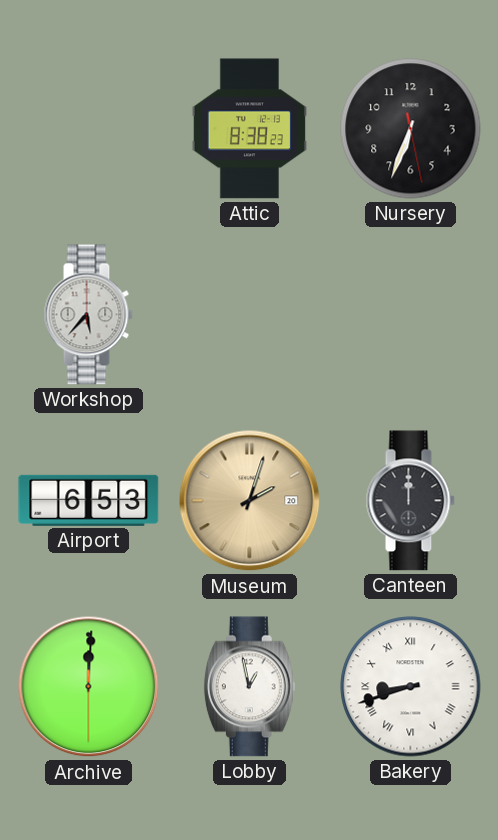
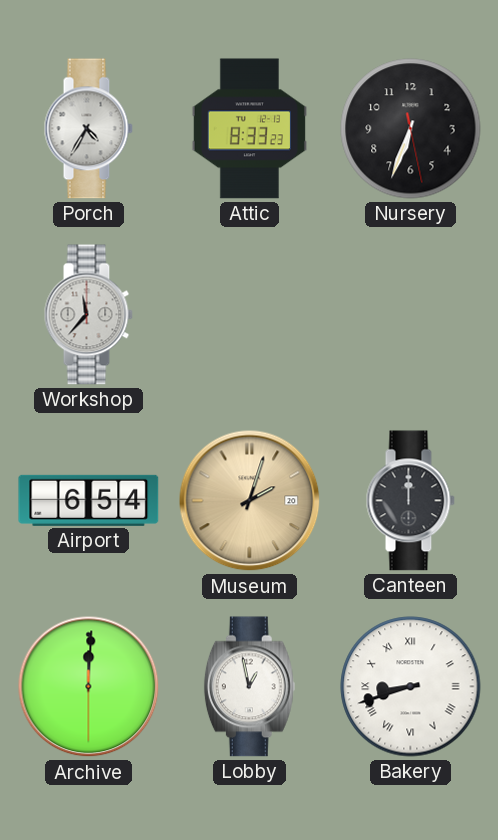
Porch: none -> 4:35
Attic: 8:38 -> 8:33
Workshop: 5:37 -> 11:37
Airport: 6:53 -> 6:54
